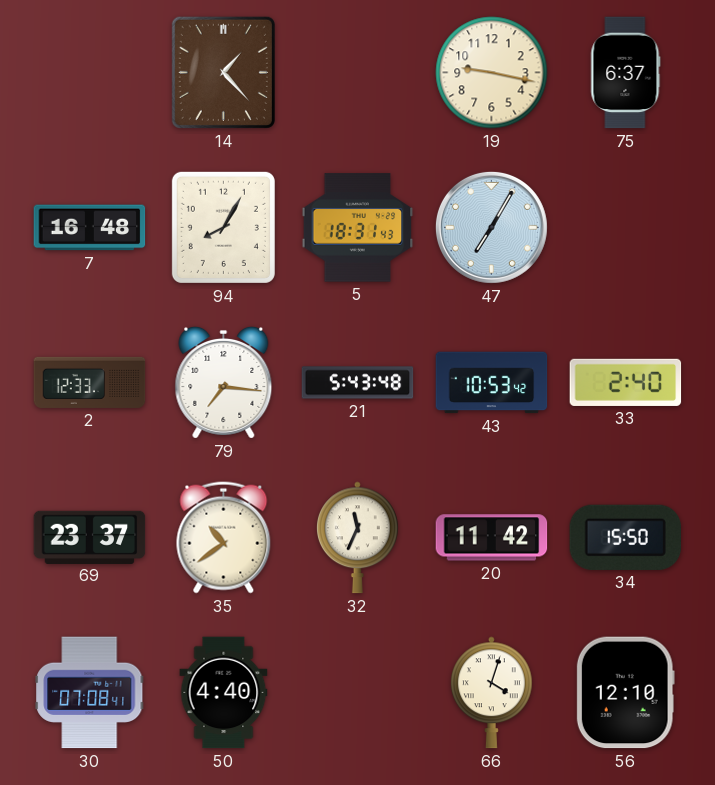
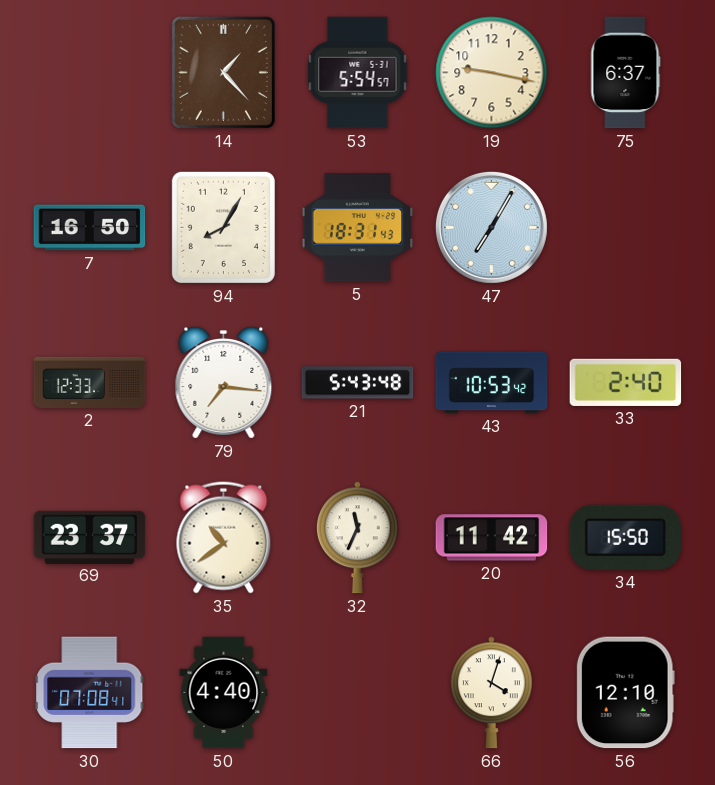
53: none -> 5:54
7: 16:48 -> 16:50
